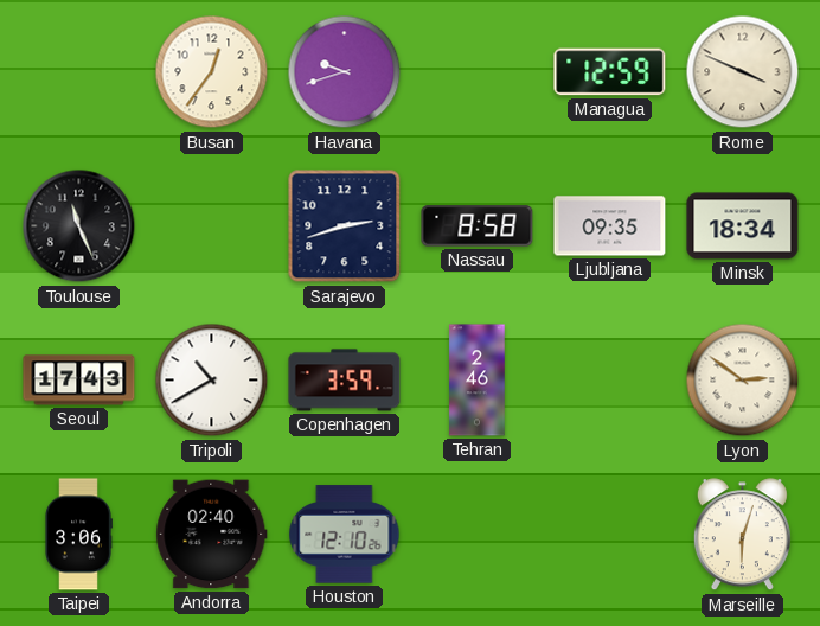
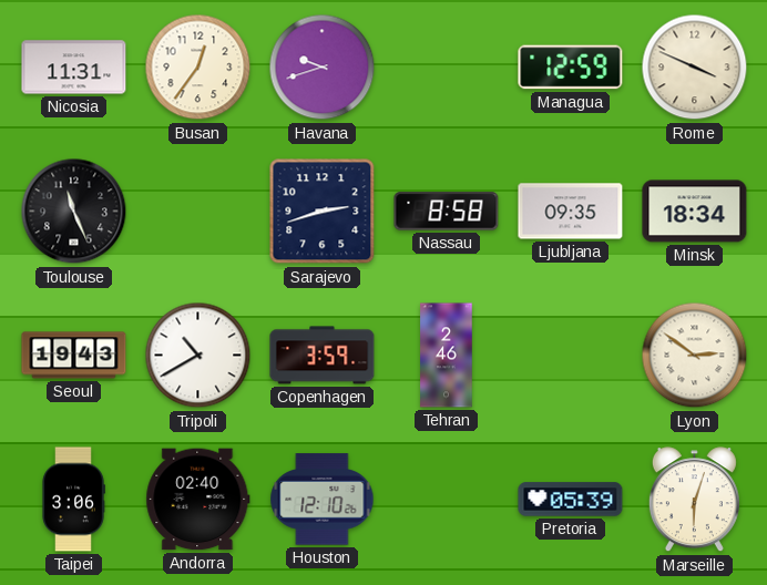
Nicosia: none -> 11:31
Seoul: 17:43 -> 19:43
Pretoria: none -> 05:39
